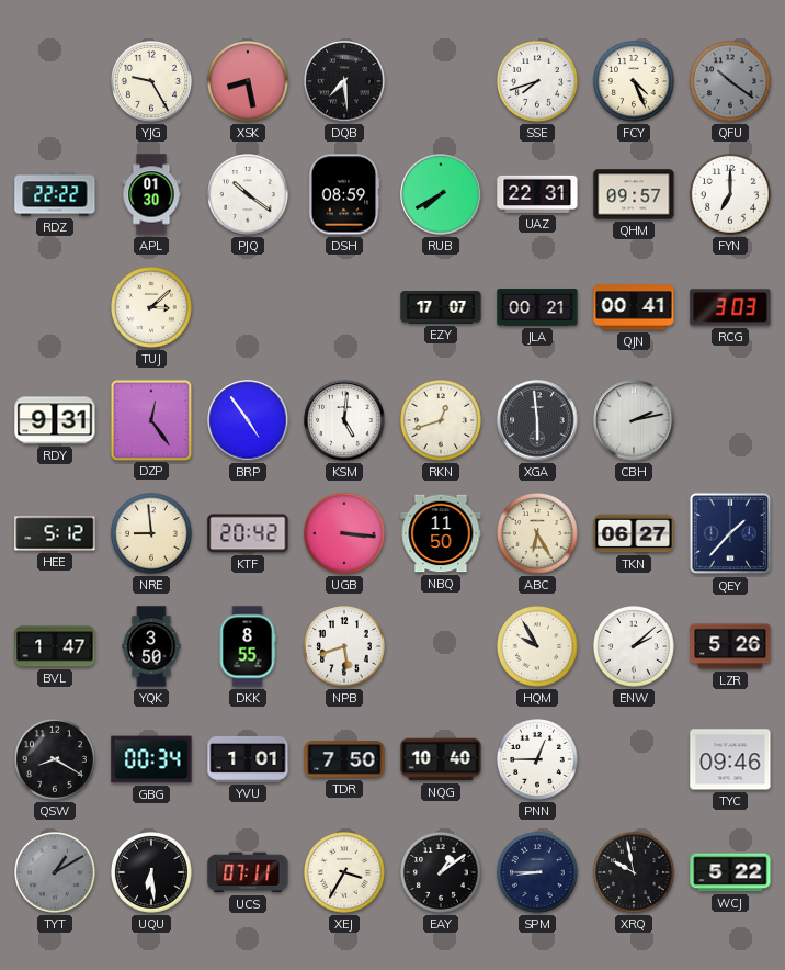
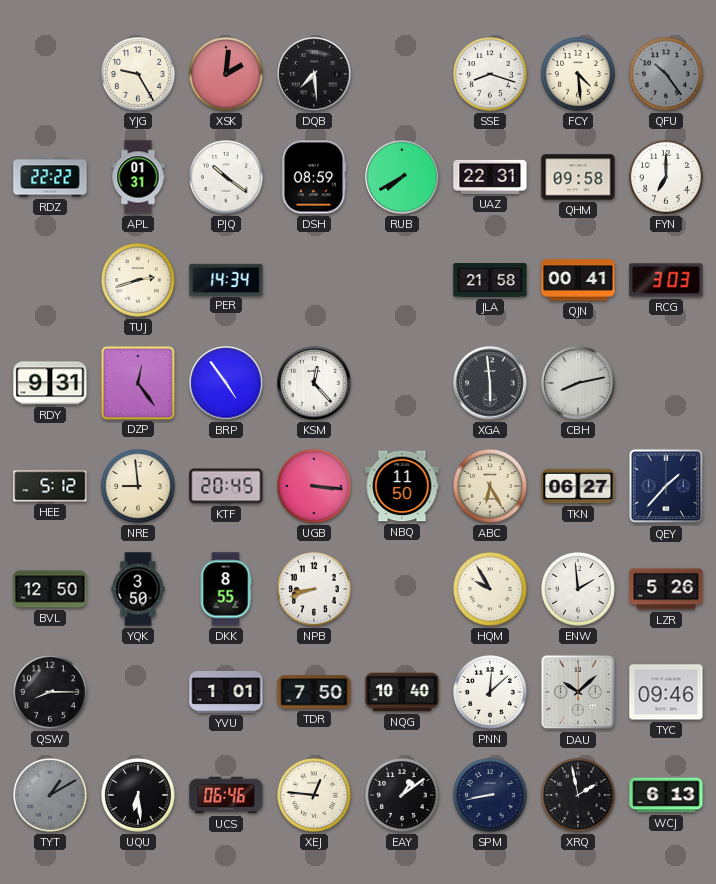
XSK: 8:28 -> 2:01
SSE: 7:42 -> 8:18
FCY: 4:26 -> 4:29
QFU: 10:21 -> 10:24
APL: 01:30 -> 01:31
QHM: 09:57 -> 09:58
TUJ: 3:08 -> 2:42
PER: none -> 14:34
EZY: 17:07 -> none
JLA: 00:21 -> 21:58
KSM: 5:01 -> 12:23
RKN: 12:42 -> none
CBH: 2:13 -> 8:13
KTF: 20:42 -> 20:45
BVL: 1:47 -> 12:50
NPB: 5:42 -> 8:42
ENW: 2:08 -> 1:59
QSW: 8:20 -> 8:15
GBG: 00:34 -> none
PNN: 12:45 -> 12:08
DAU: none -> 10:08
UCS: 07:11 -> 06:46
XEJ: 3:35 -> 12:46
SPM: 8:45 -> 8:43
XRQ: 9:58 -> 1:58
WCJ: 5:22 -> 6:13
